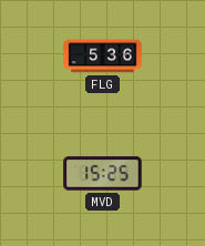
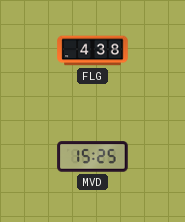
FLG: 5:36 -> 4:38
